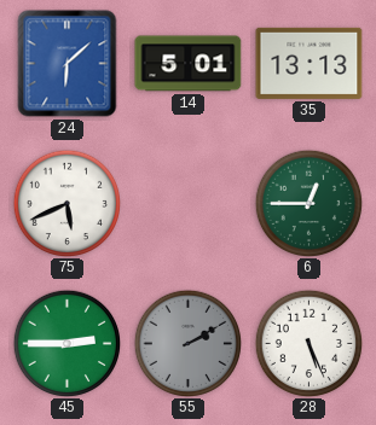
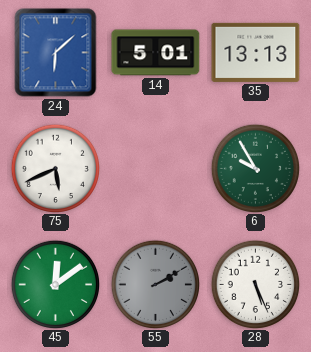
6: 12:45 -> 9:55
45: 2:45 -> 12:09
